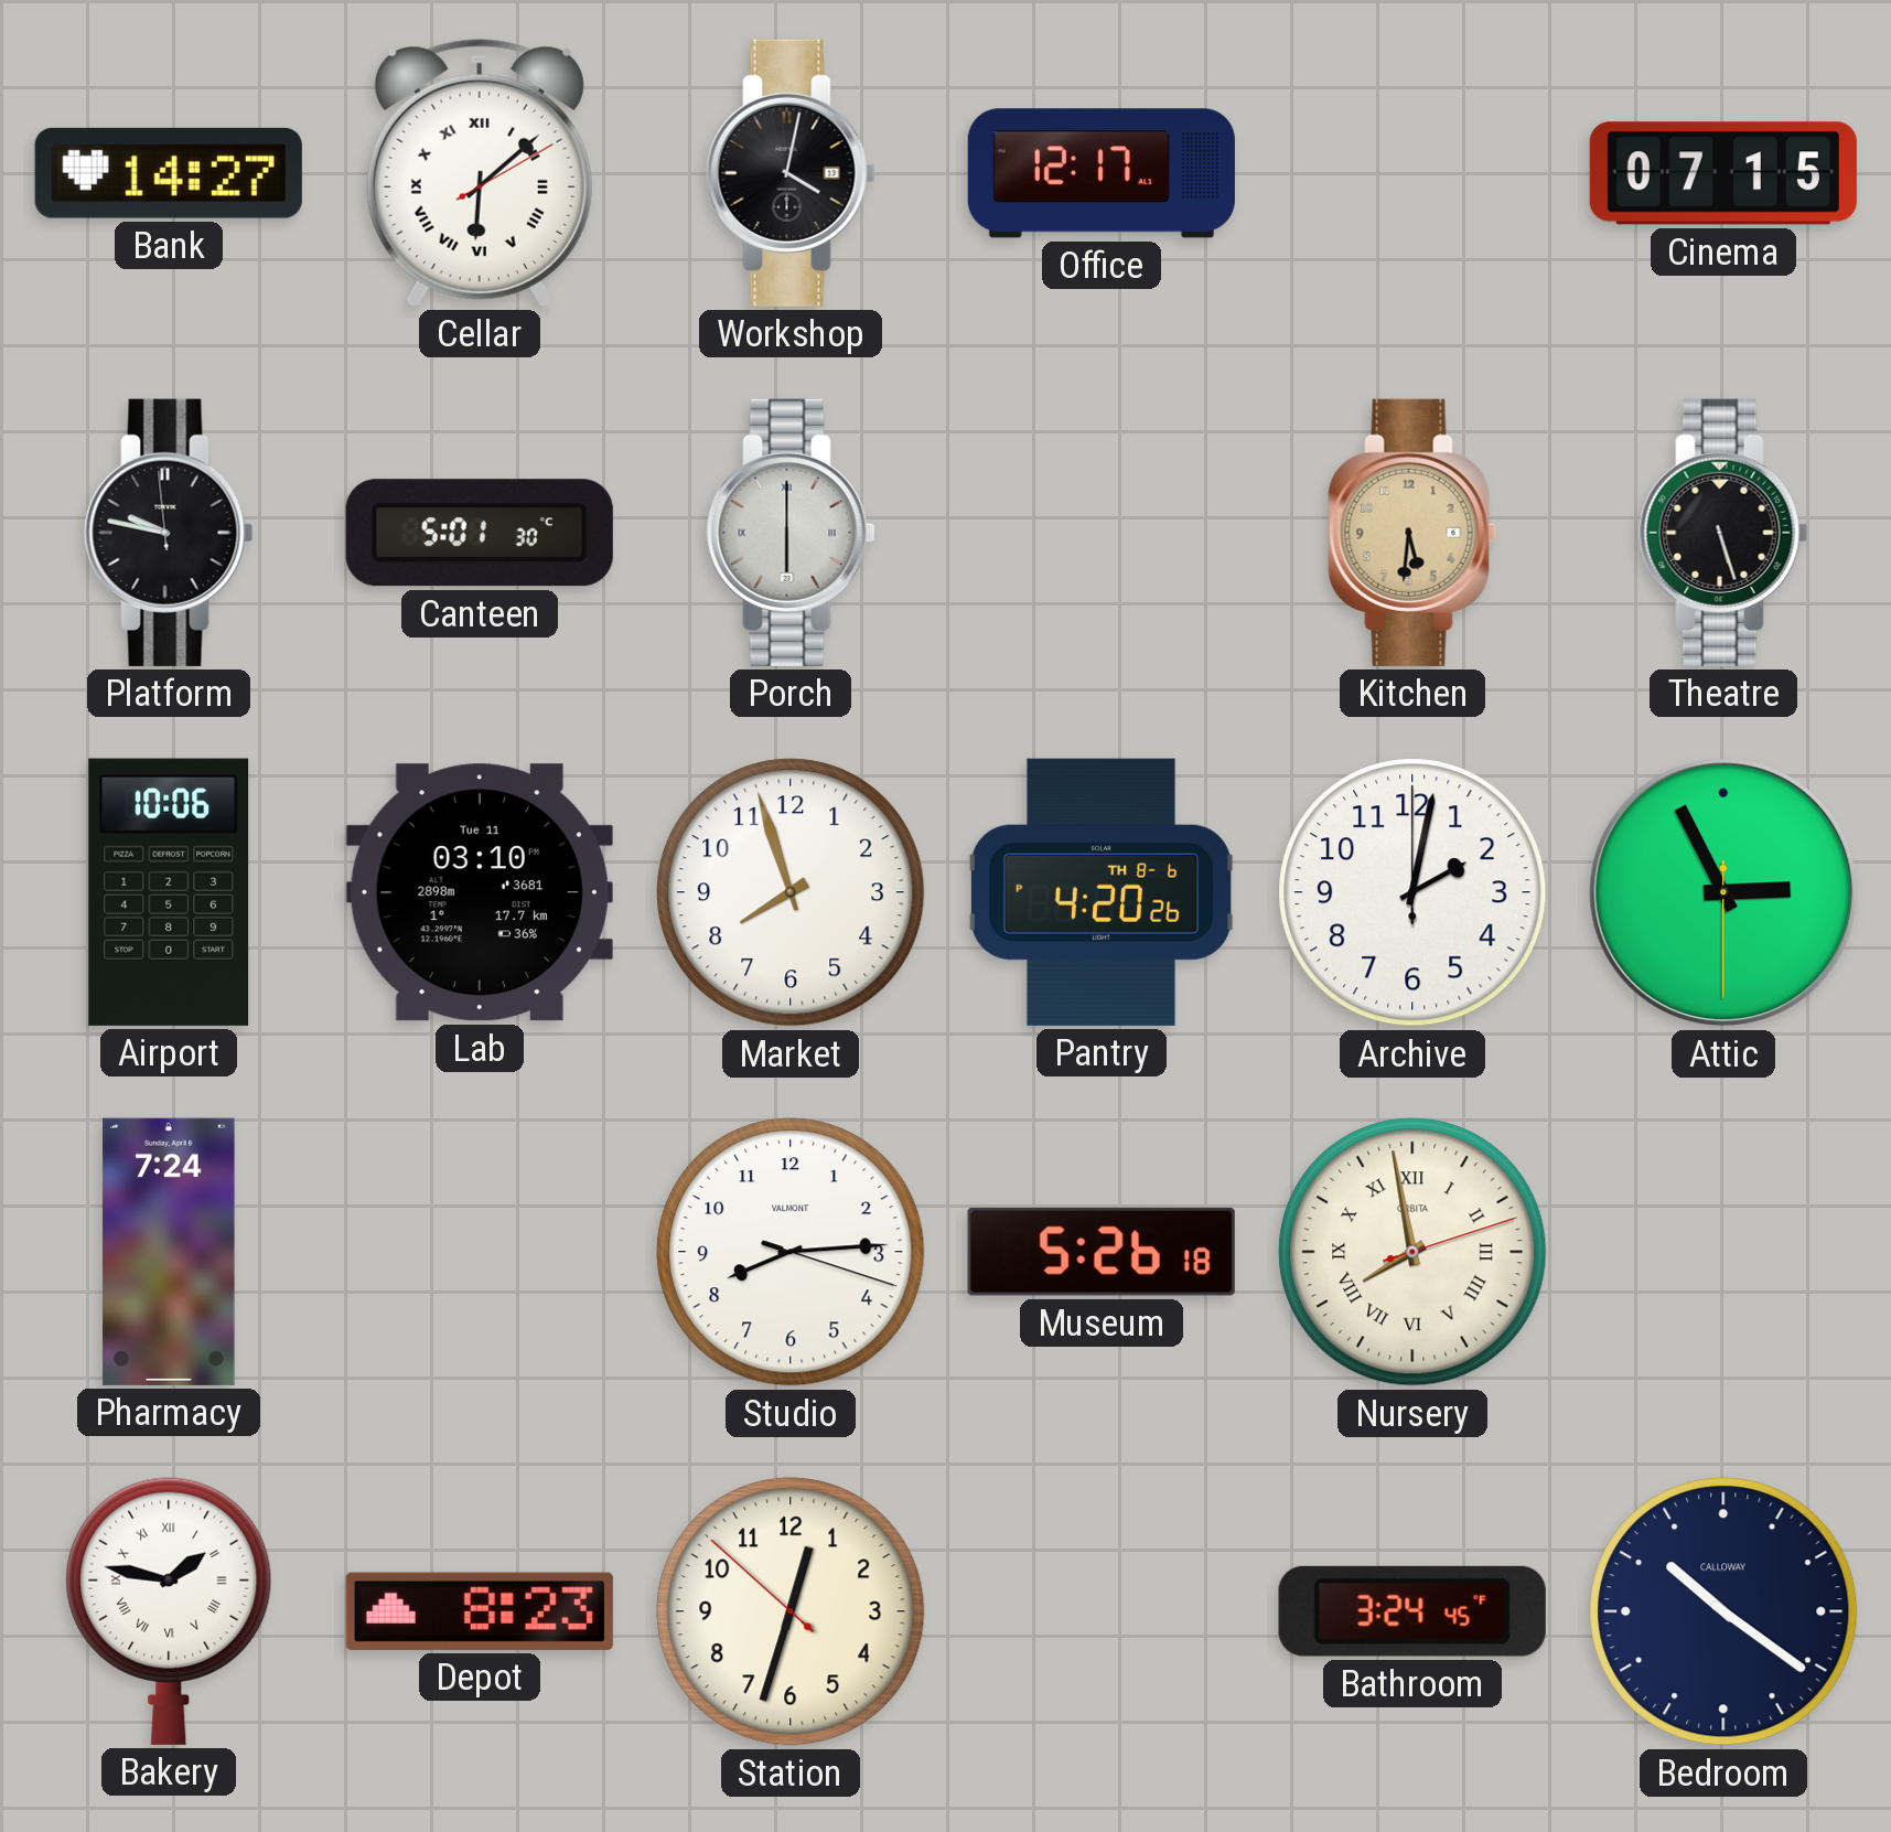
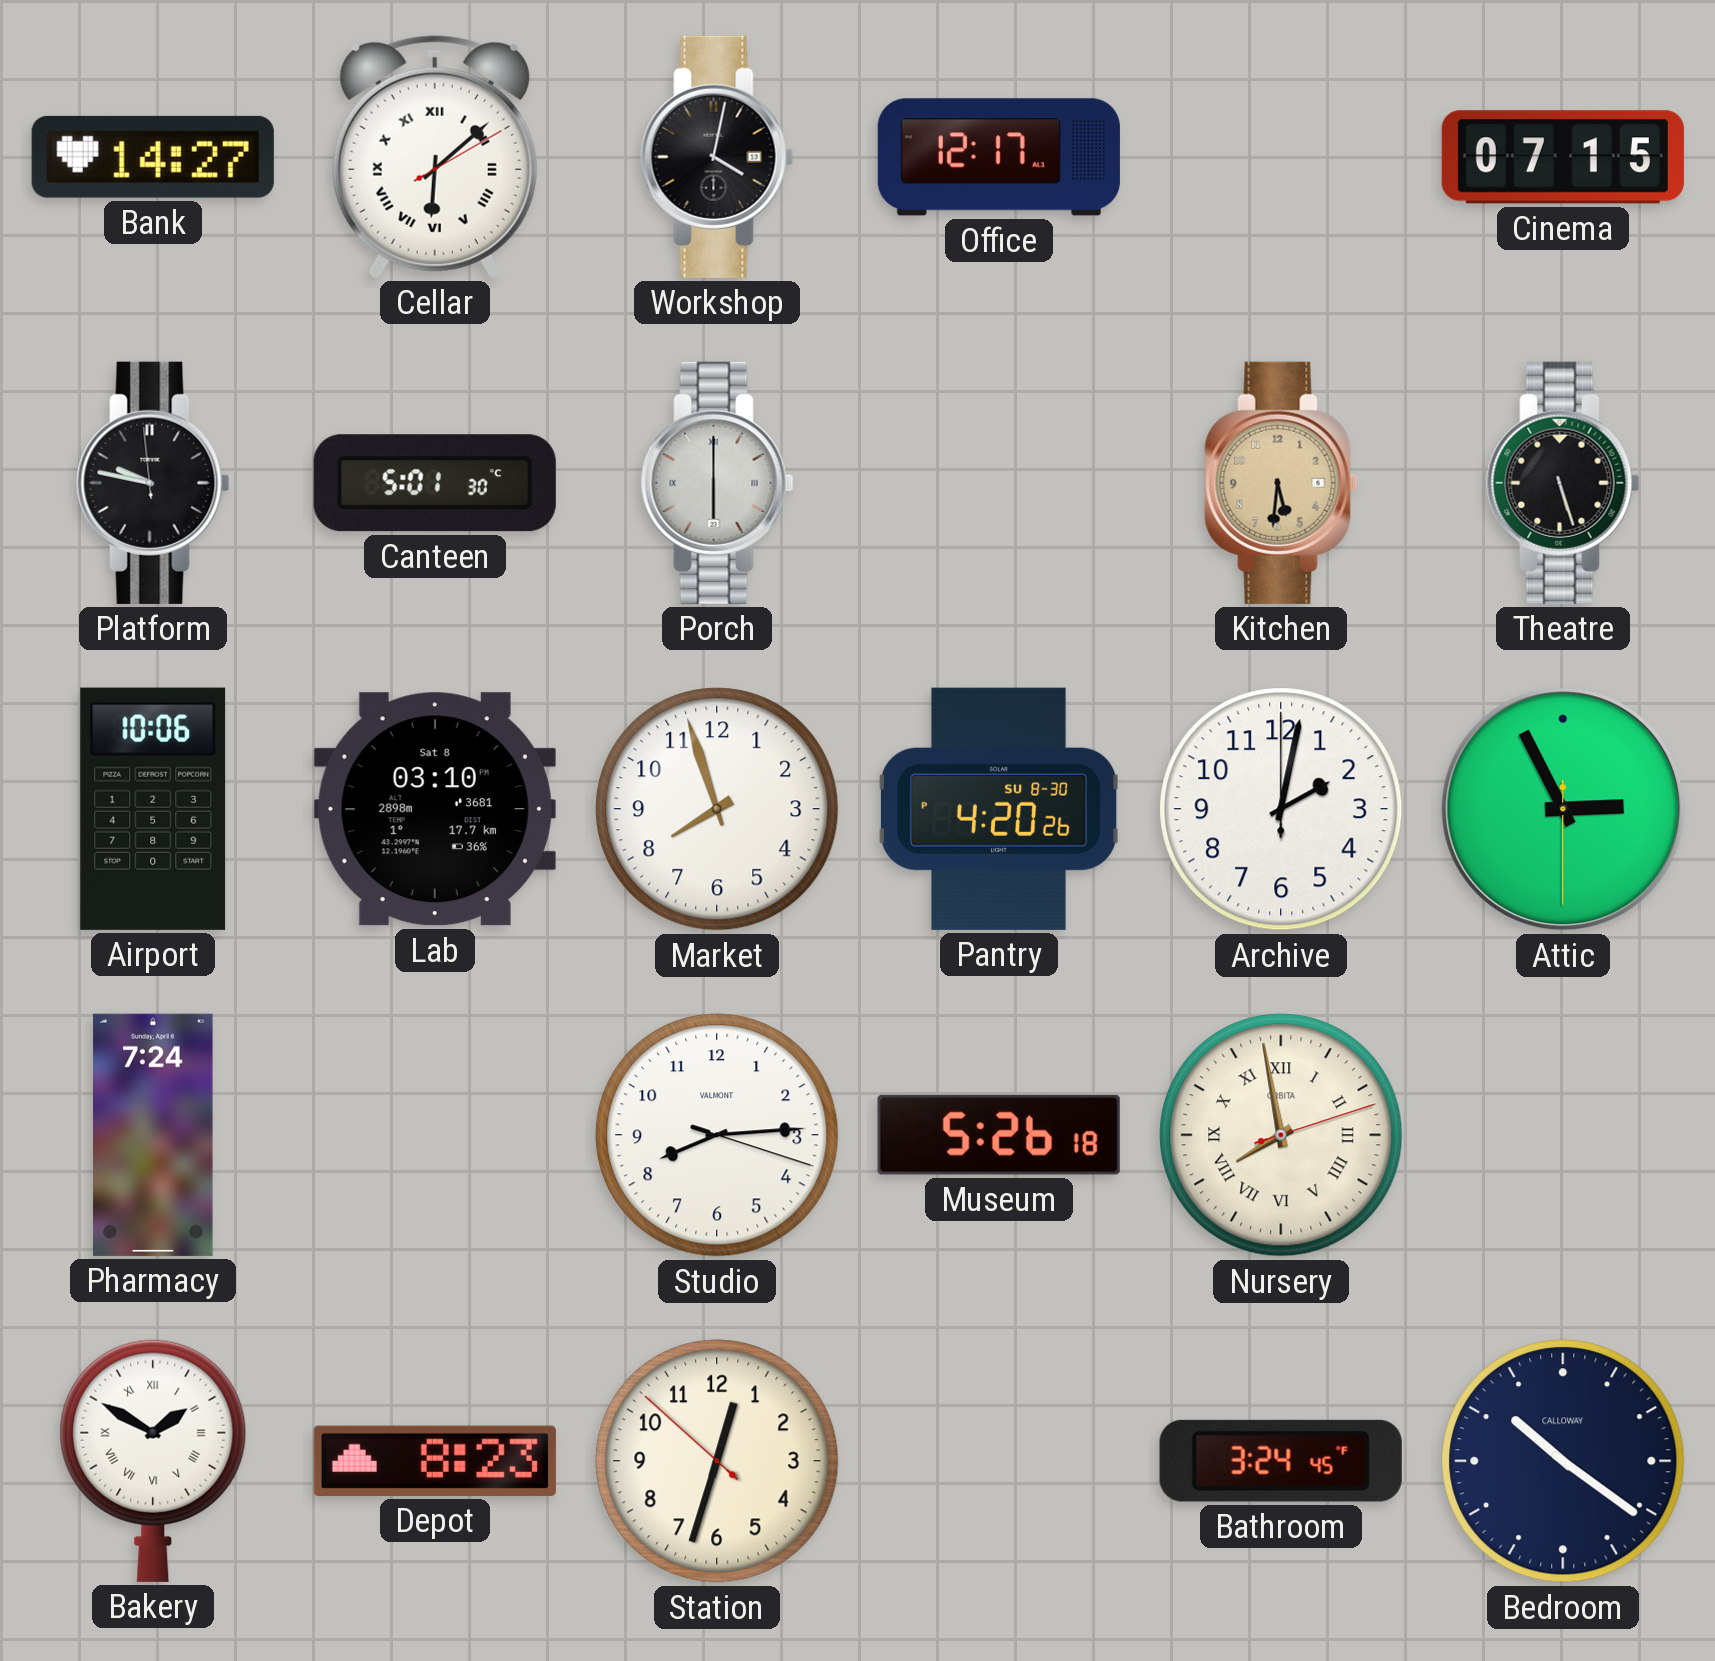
Lab date: Tue 11 -> Sat 8
Pantry date: TH 8-6 -> SU 8-30
Bakery: 1:47 -> 1:50
